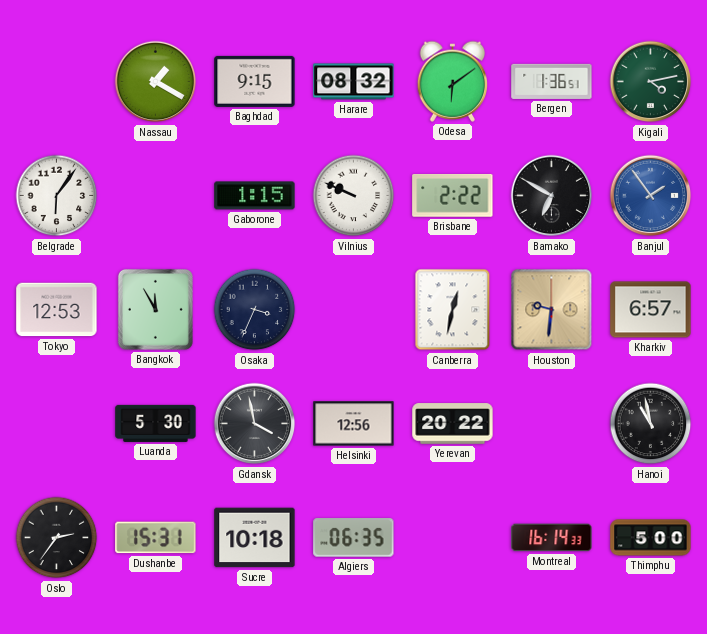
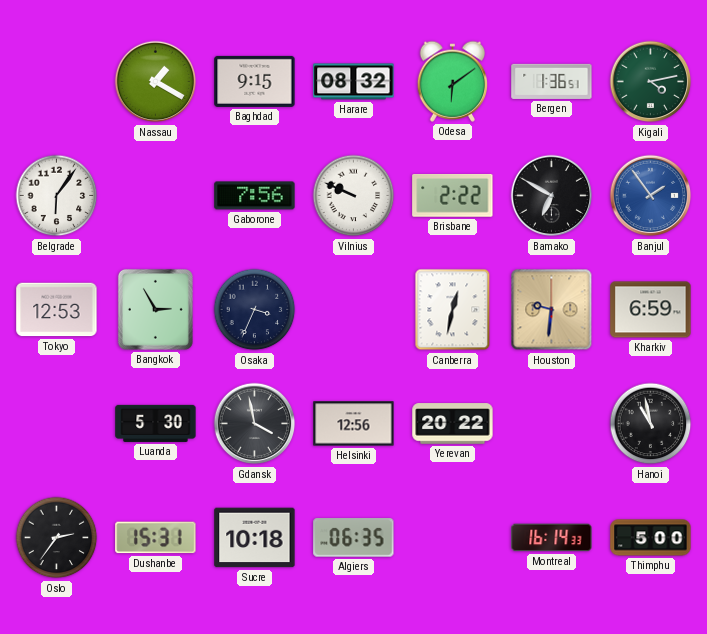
Gaborone: 1:15 -> 7:56
Bangkok: 11:55 -> 2:55
Kharkiv: 6:57 -> 6:59
